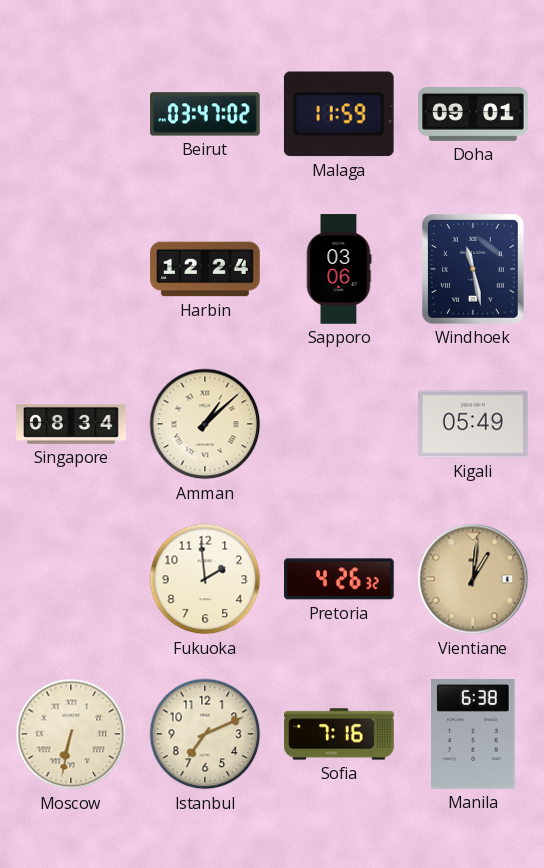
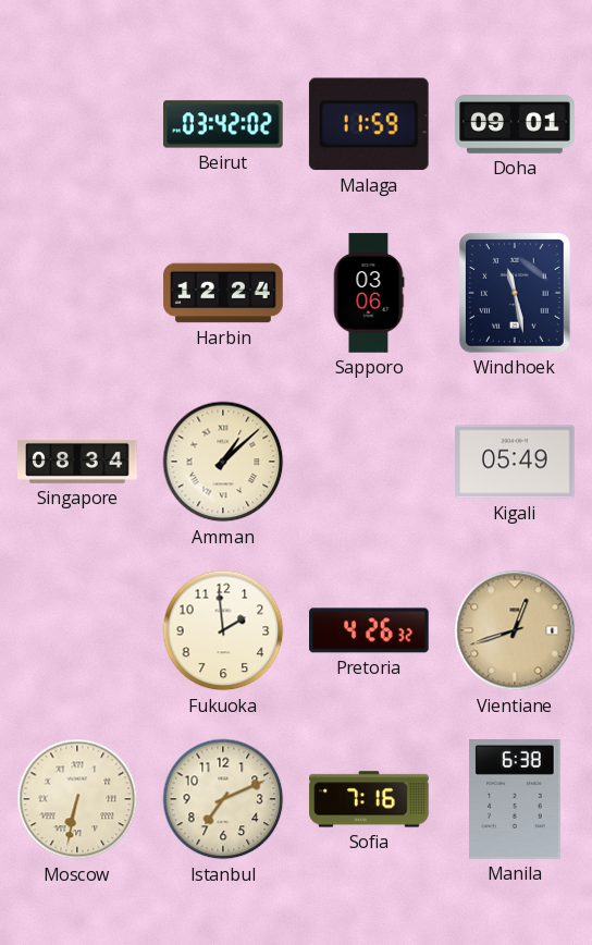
Beirut: 03:47 -> 03:42
Vientiane: 1:01 -> 12:42
